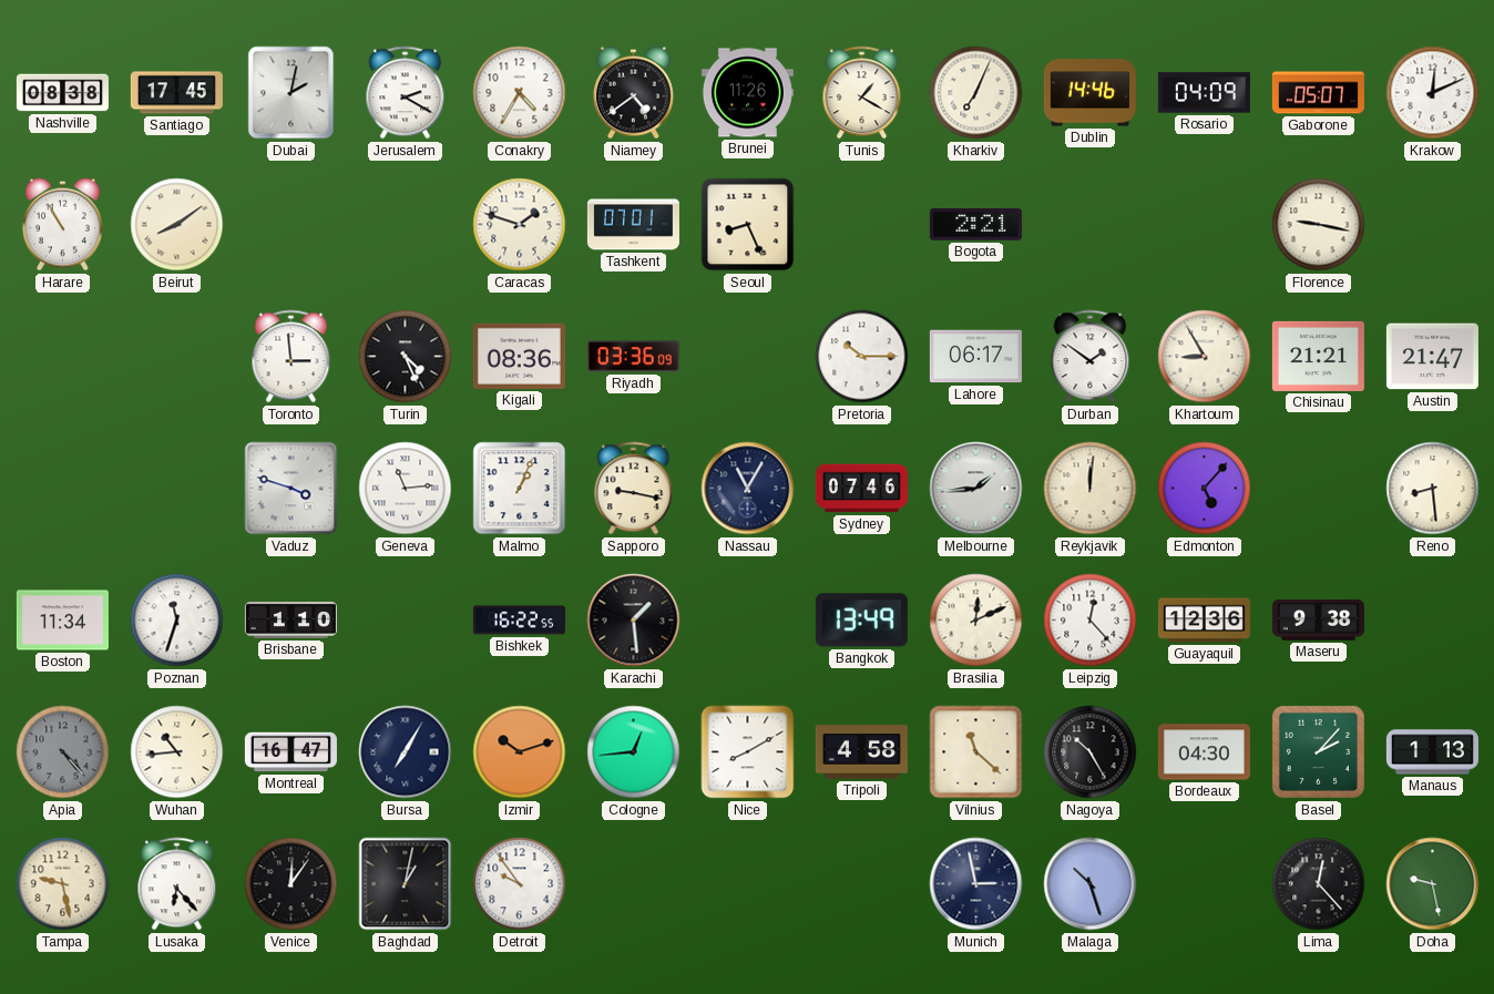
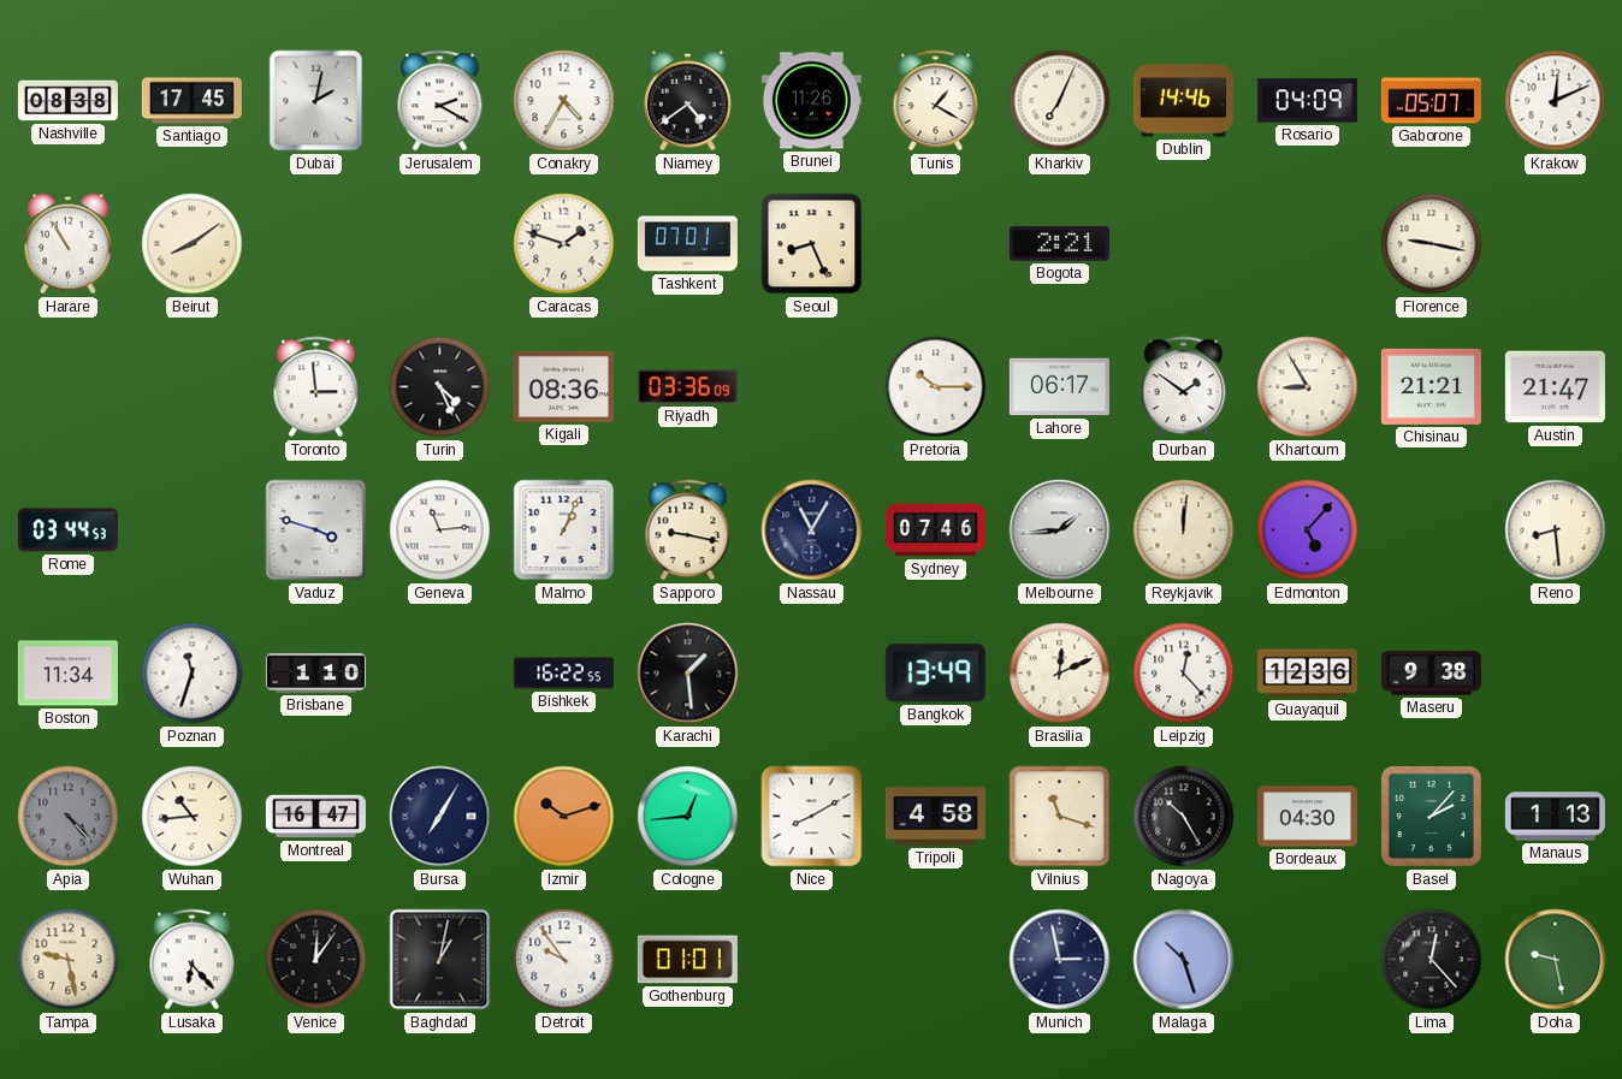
Rome: none -> 03:44
Vilnius: 11:22 -> 11:18
Gothenburg: none -> 01:01
